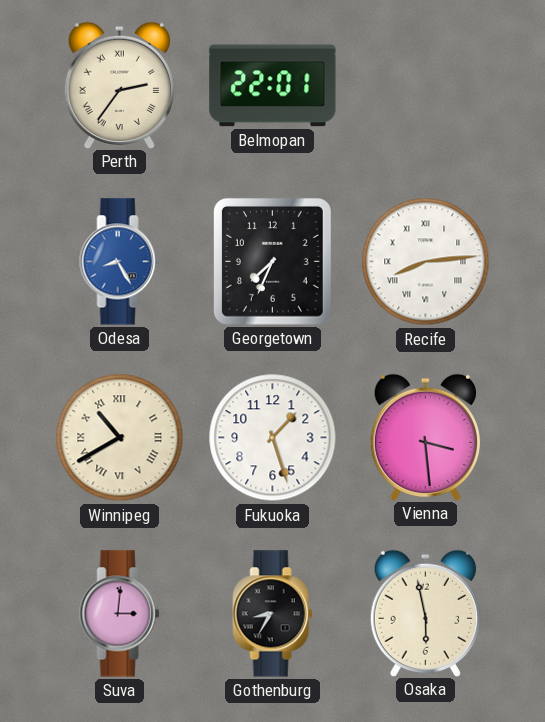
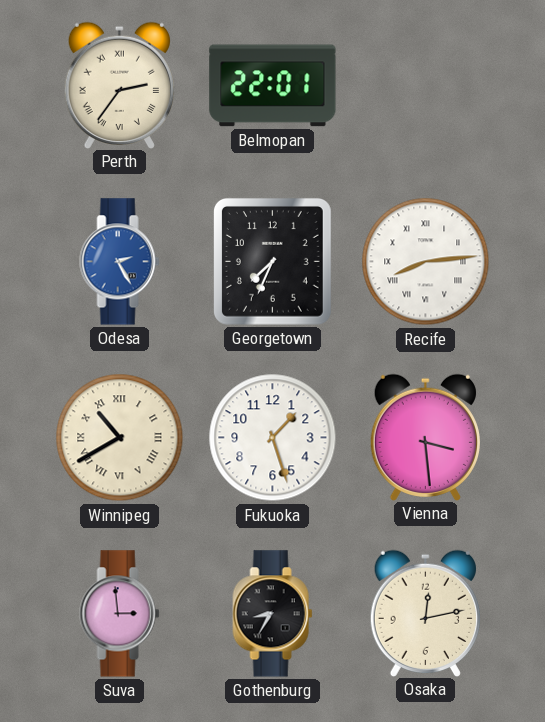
Odesa: 8:25 -> 2:25
Suva: 3:01 -> 2:59
Osaka: 5:58 -> 12:13
